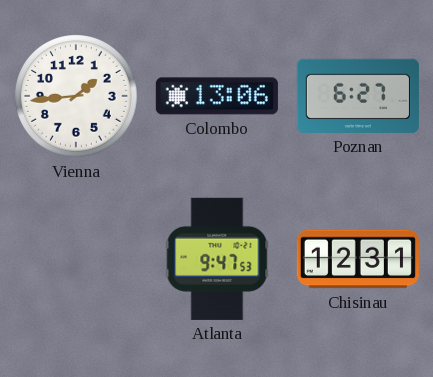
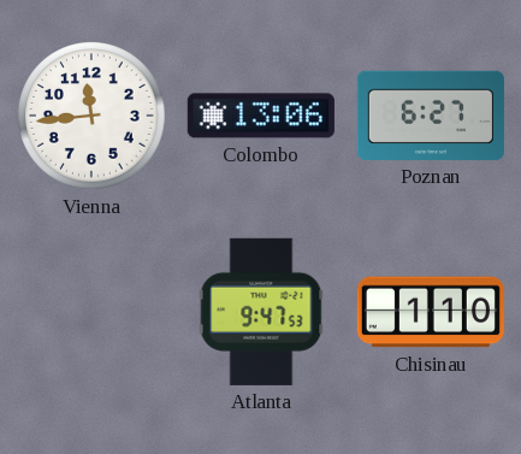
Vienna: 1:44 -> 11:44
Chisinau: 12:31 -> 1:10
